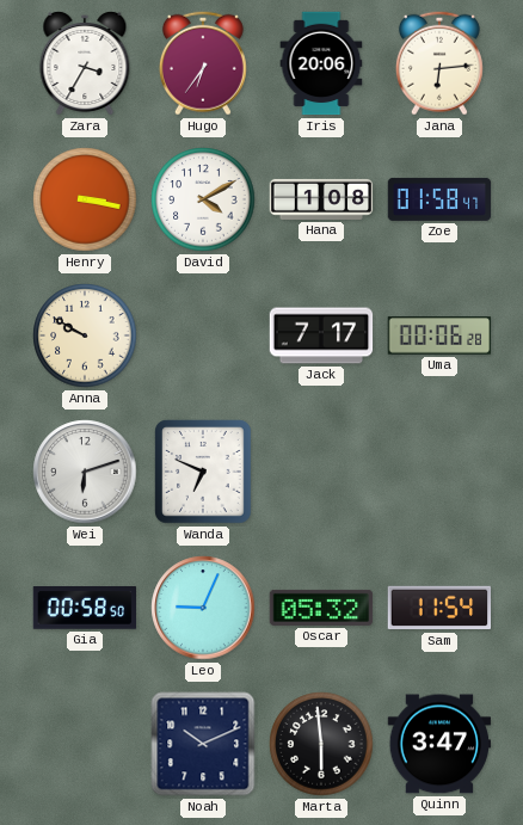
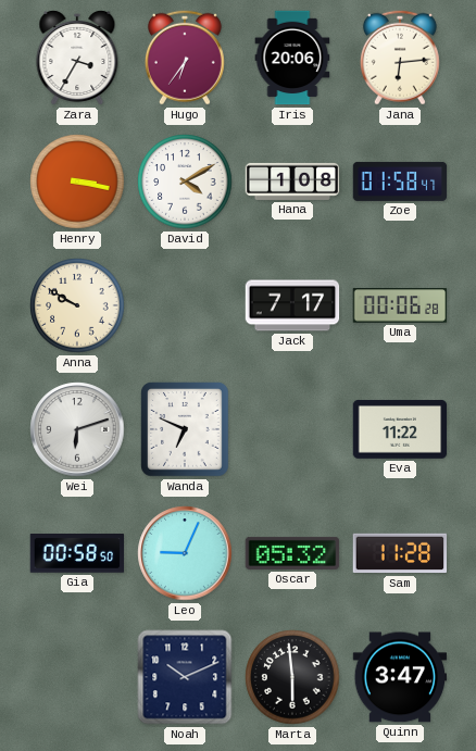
Eva: none -> 11:22
Sam: 11:54 -> 11:28
